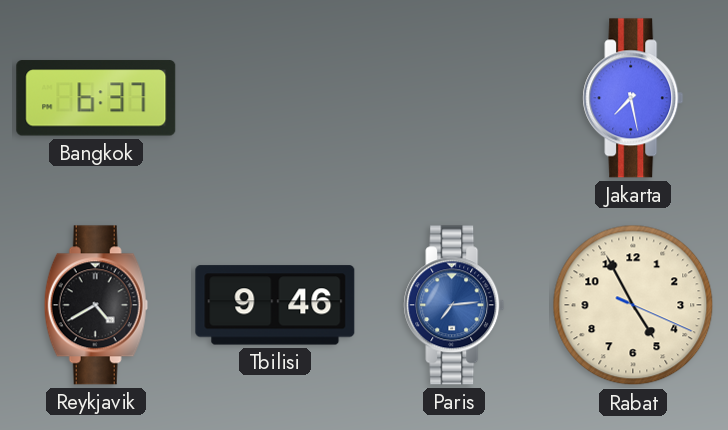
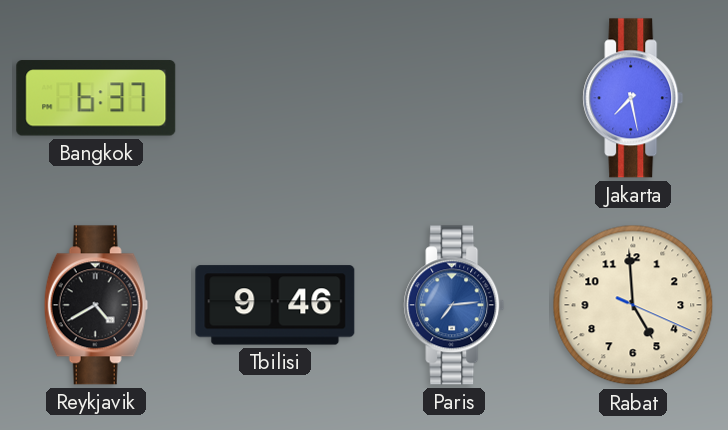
Rabat: 4:55 -> 4:59
